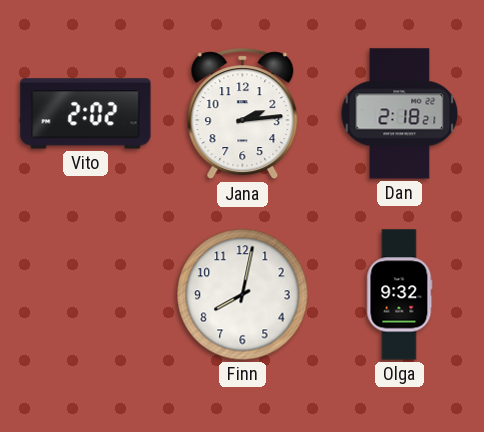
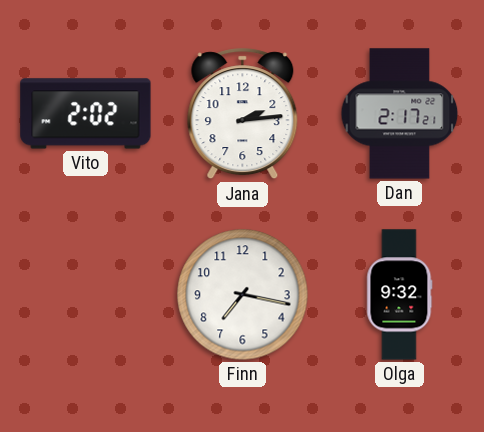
Dan: 2:18 -> 2:17
Finn: 8:02 -> 7:17
